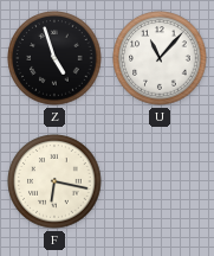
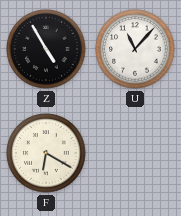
Z: 4:57 -> 4:55
F: 6:17 -> 6:20
